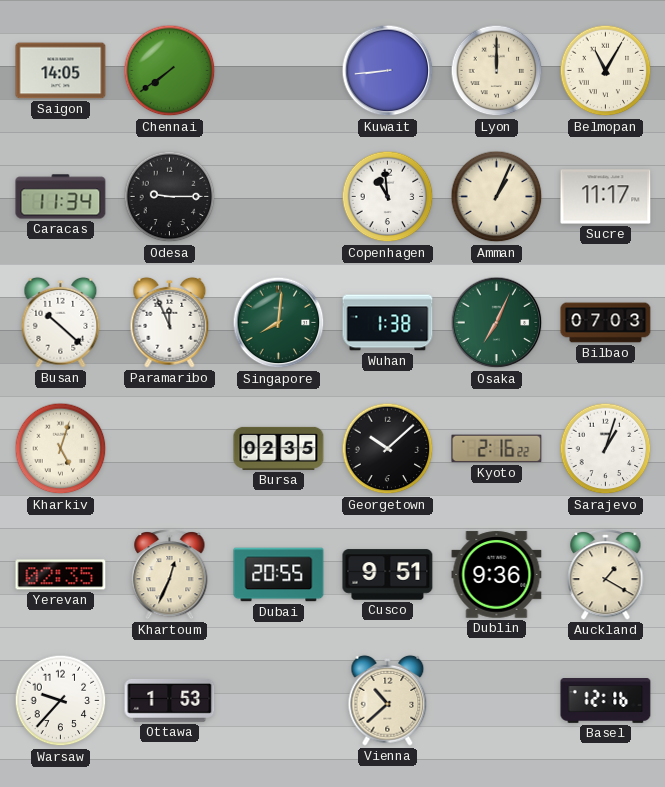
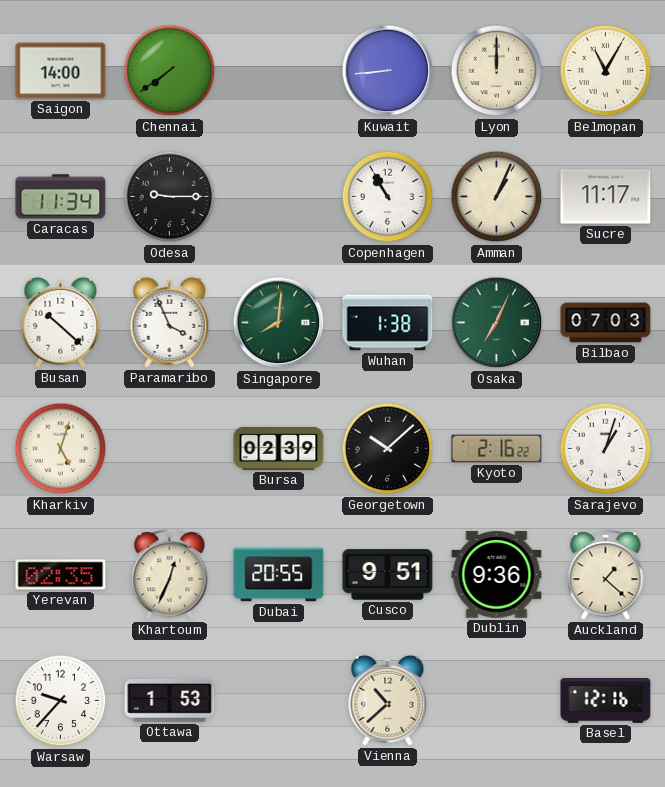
Saigon: 14:05 -> 14:00
Copenhagen: 10:59 -> 10:55
Paramaribo: 11:56 -> 3:56
Bursa: 02:35 -> 02:39
Auckland: 1:20 -> 1:22
